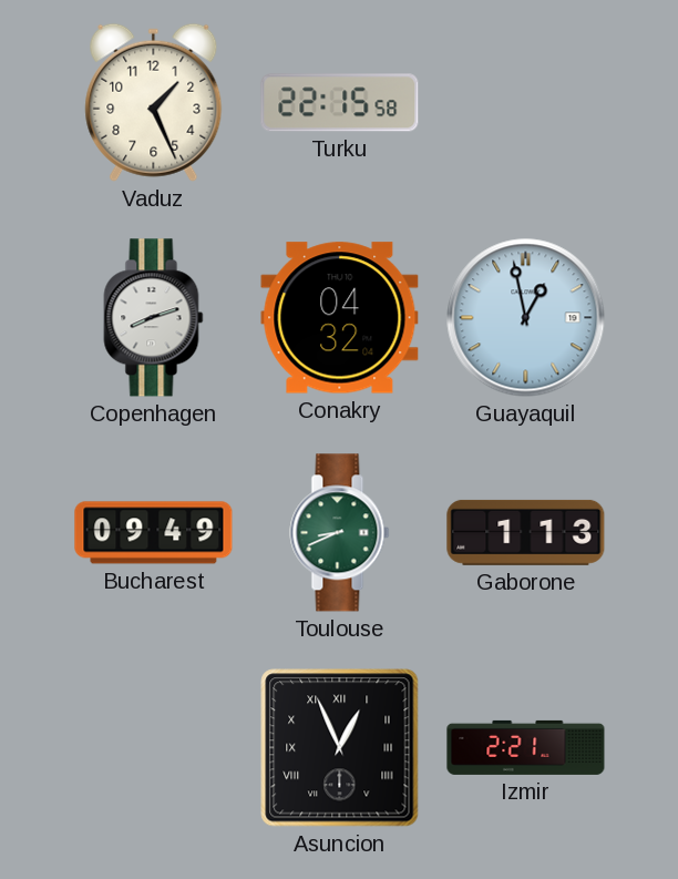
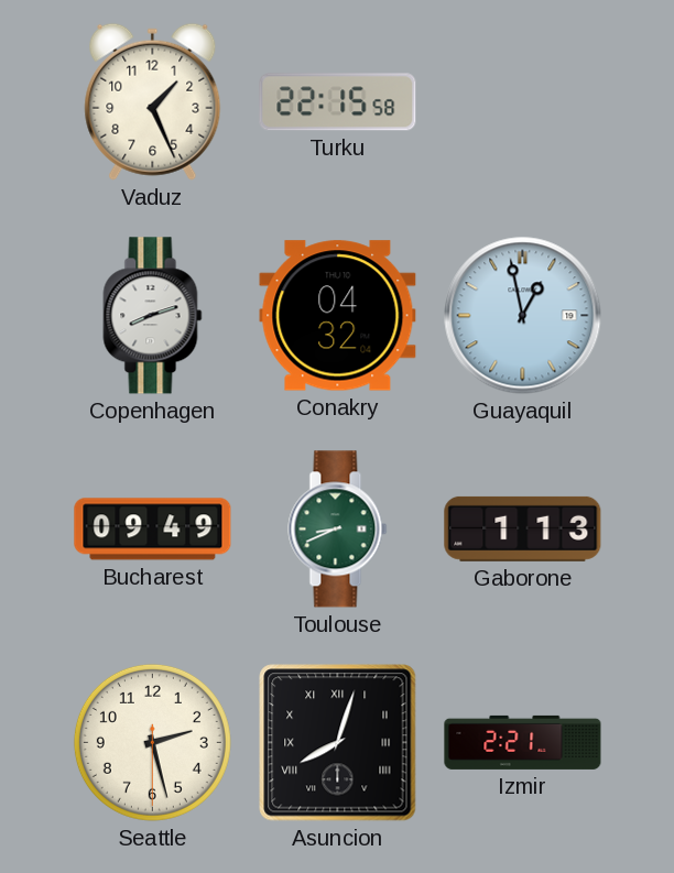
Seattle: none -> 2:27
Asuncion: 12:56 -> 8:03
